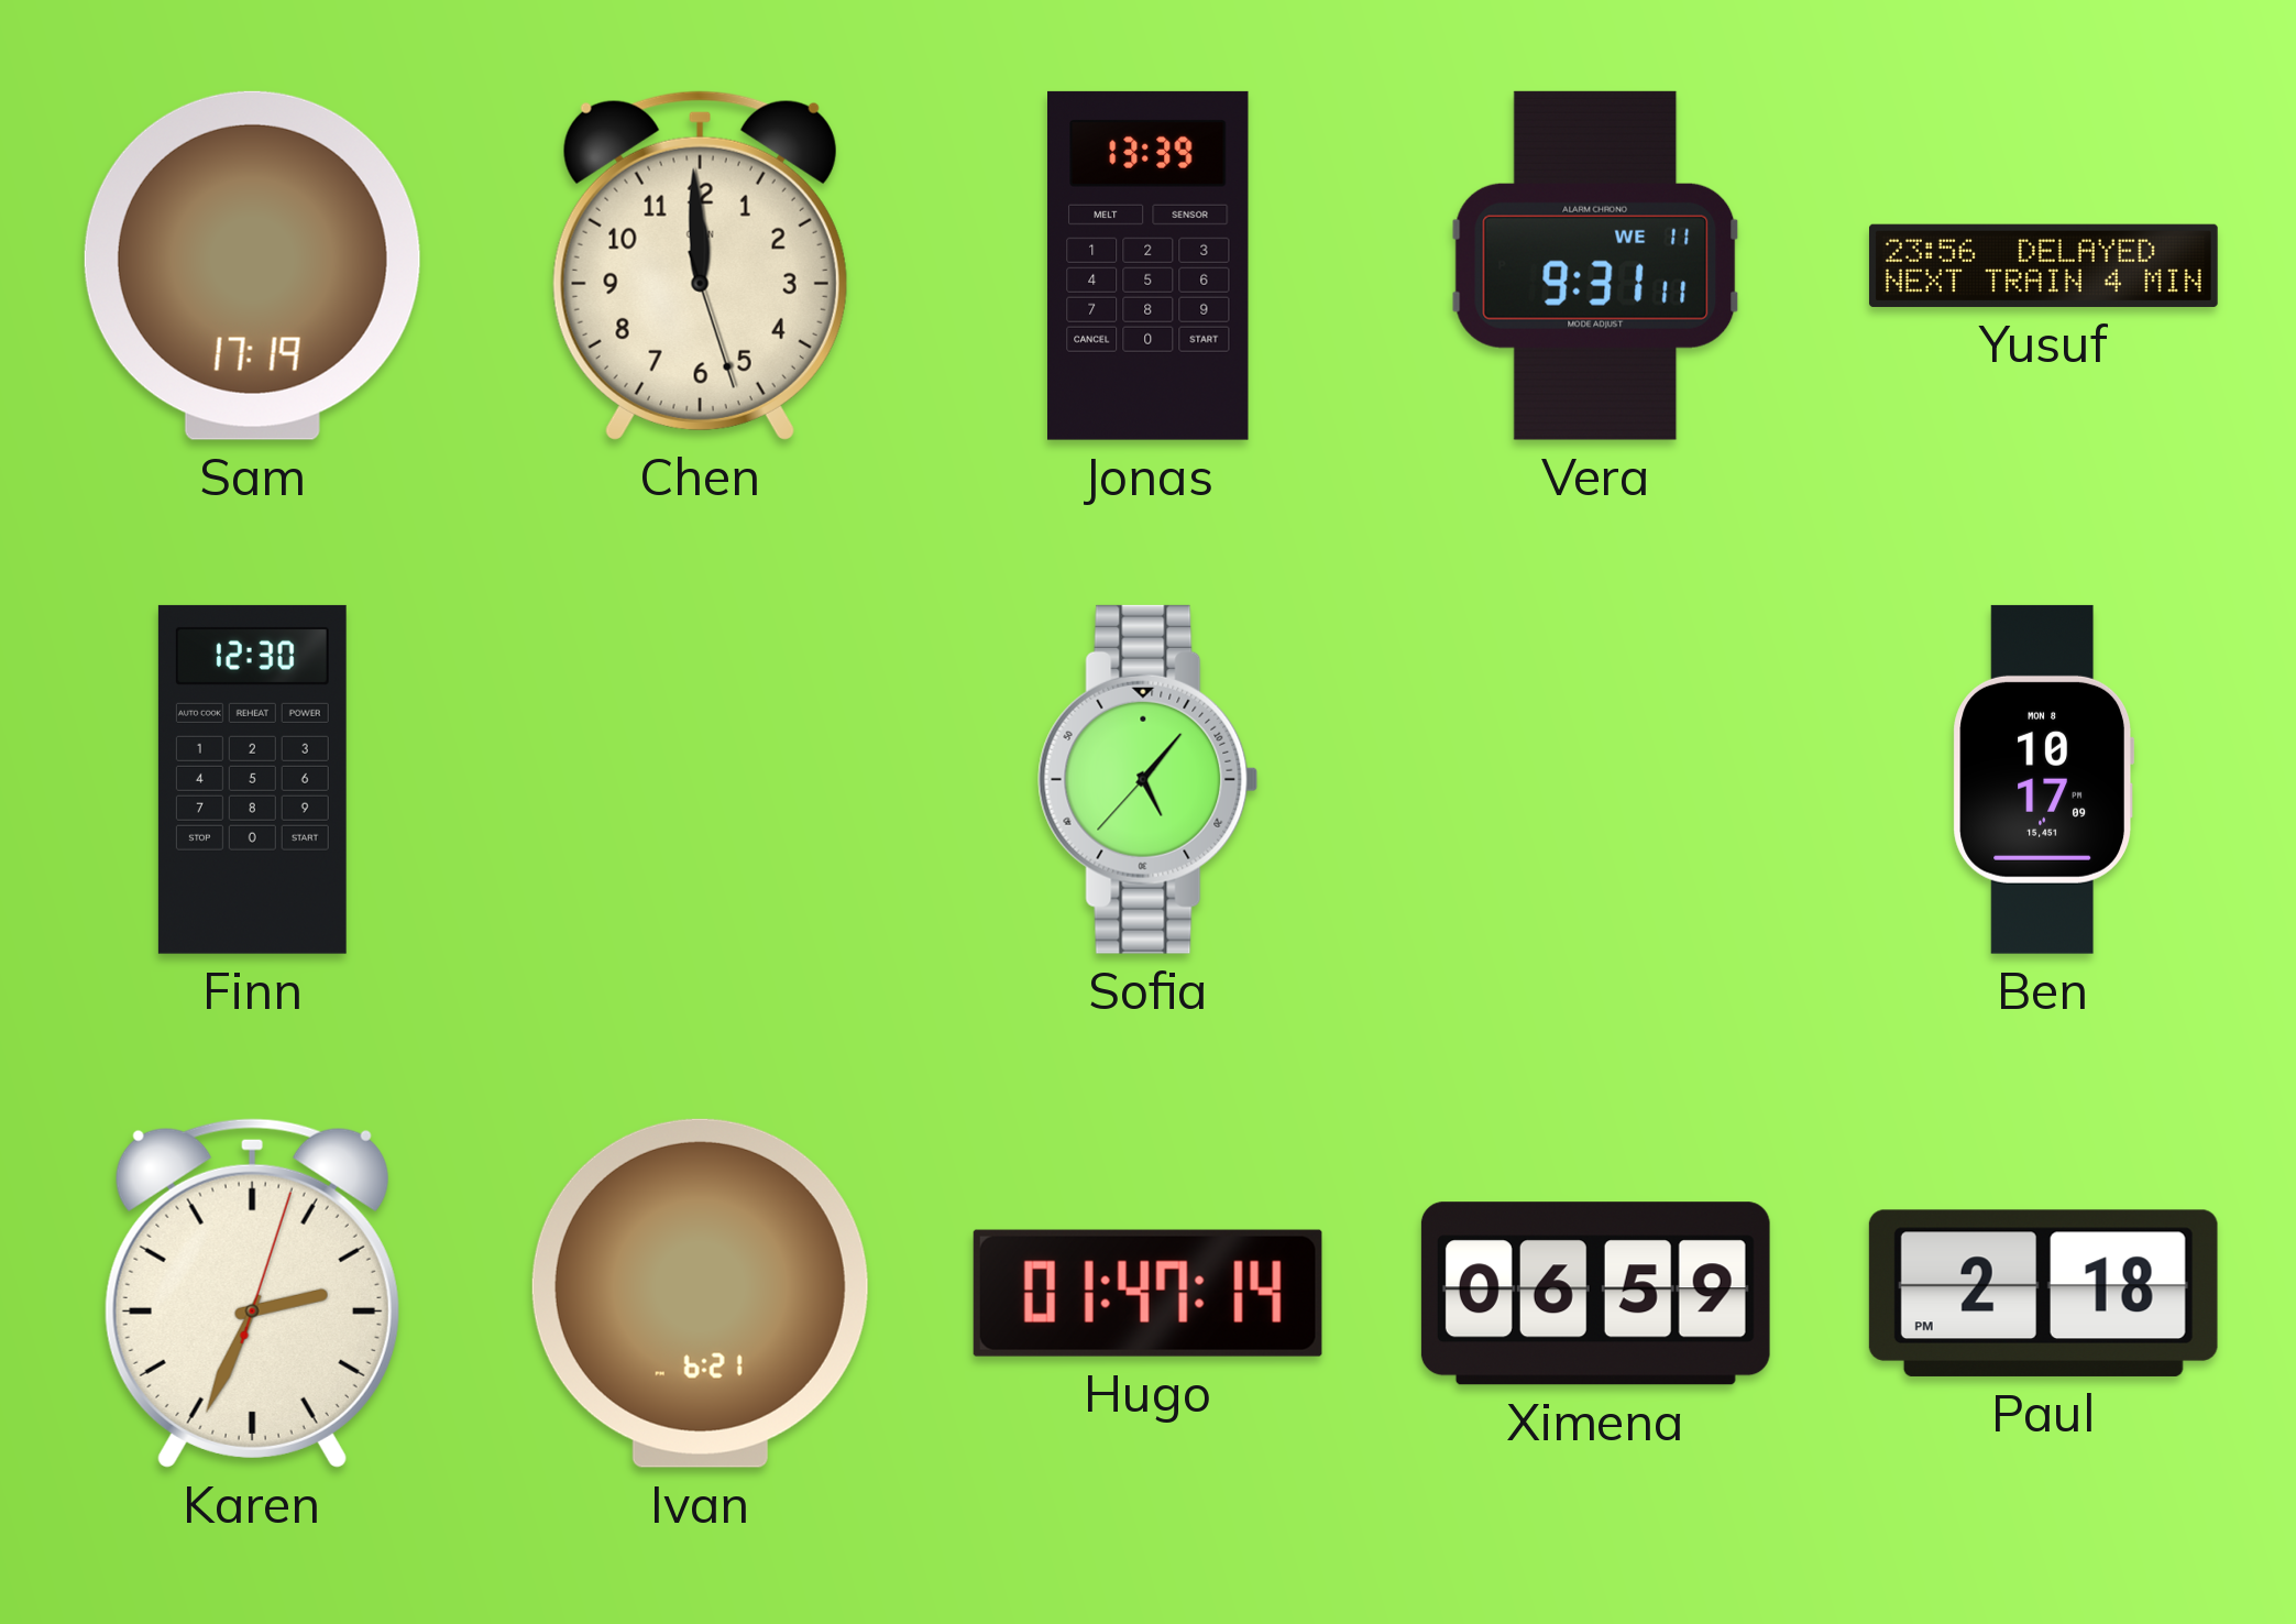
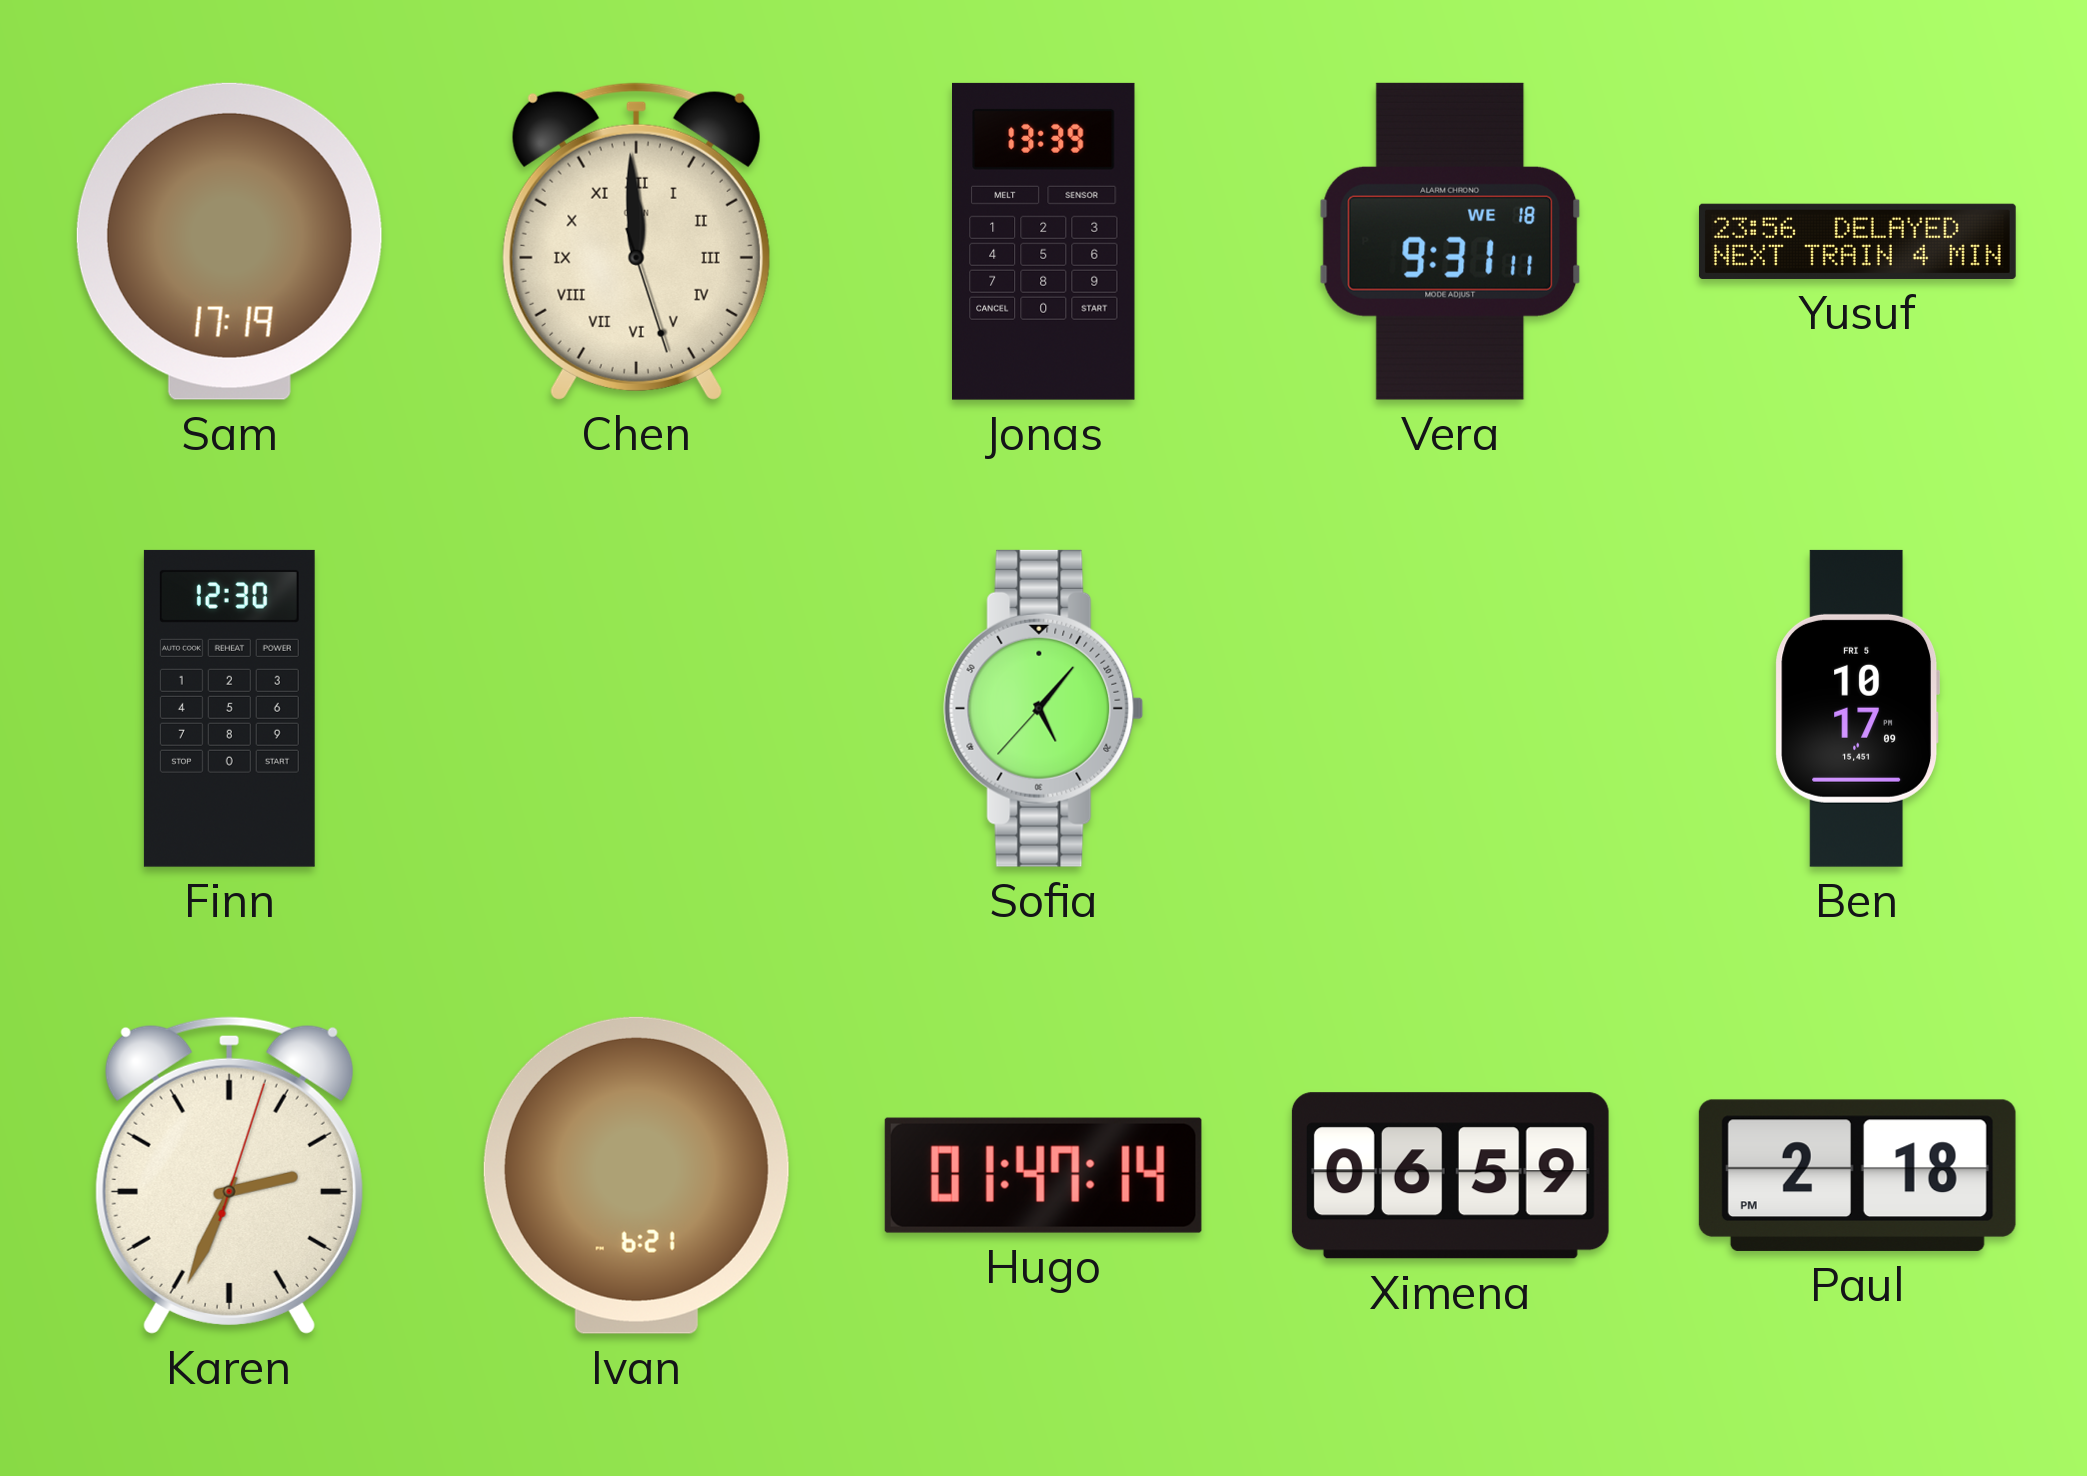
Chen numerals: Arabic -> Roman
Vera date: WE 11 -> WE 18
Ben date: MON 8 -> FRI 5
